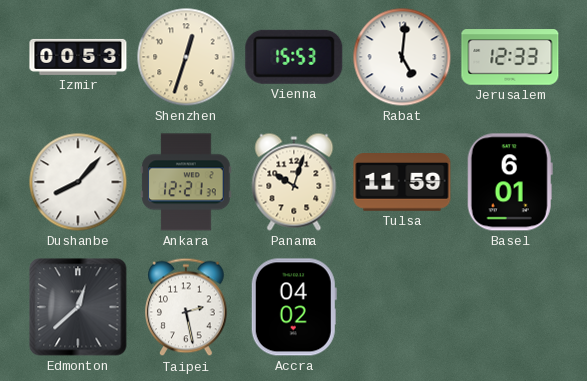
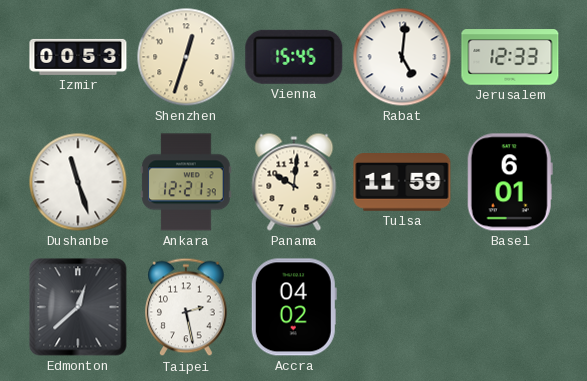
Vienna: 15:53 -> 15:45
Dushanbe: 8:07 -> 11:27
Panama: 10:03 -> 10:01
